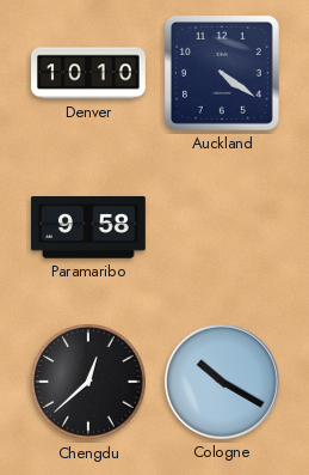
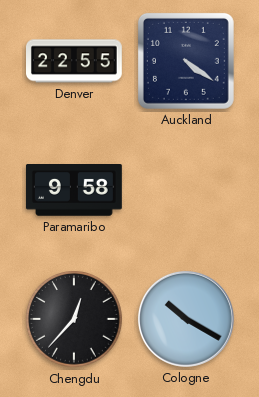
Denver: 10:10 -> 22:55
Chengdu: 12:38 -> 12:37
